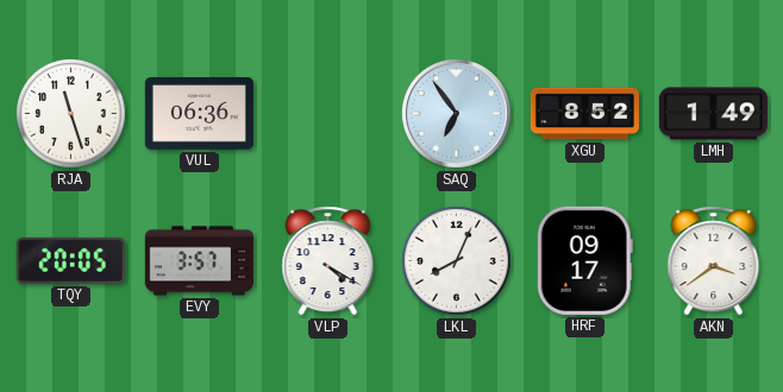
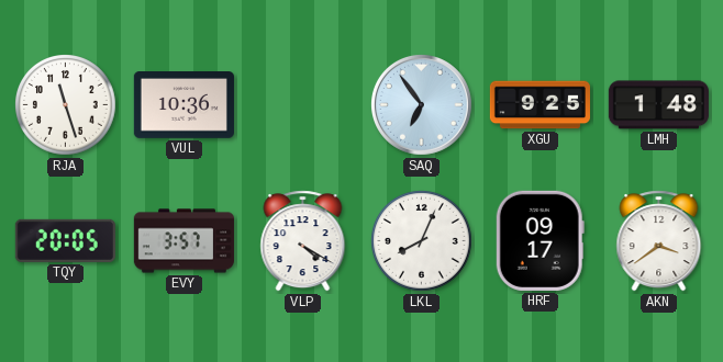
VUL: 06:36 -> 10:36
XGU: 8:52 -> 9:25
LMH: 1:49 -> 1:48
